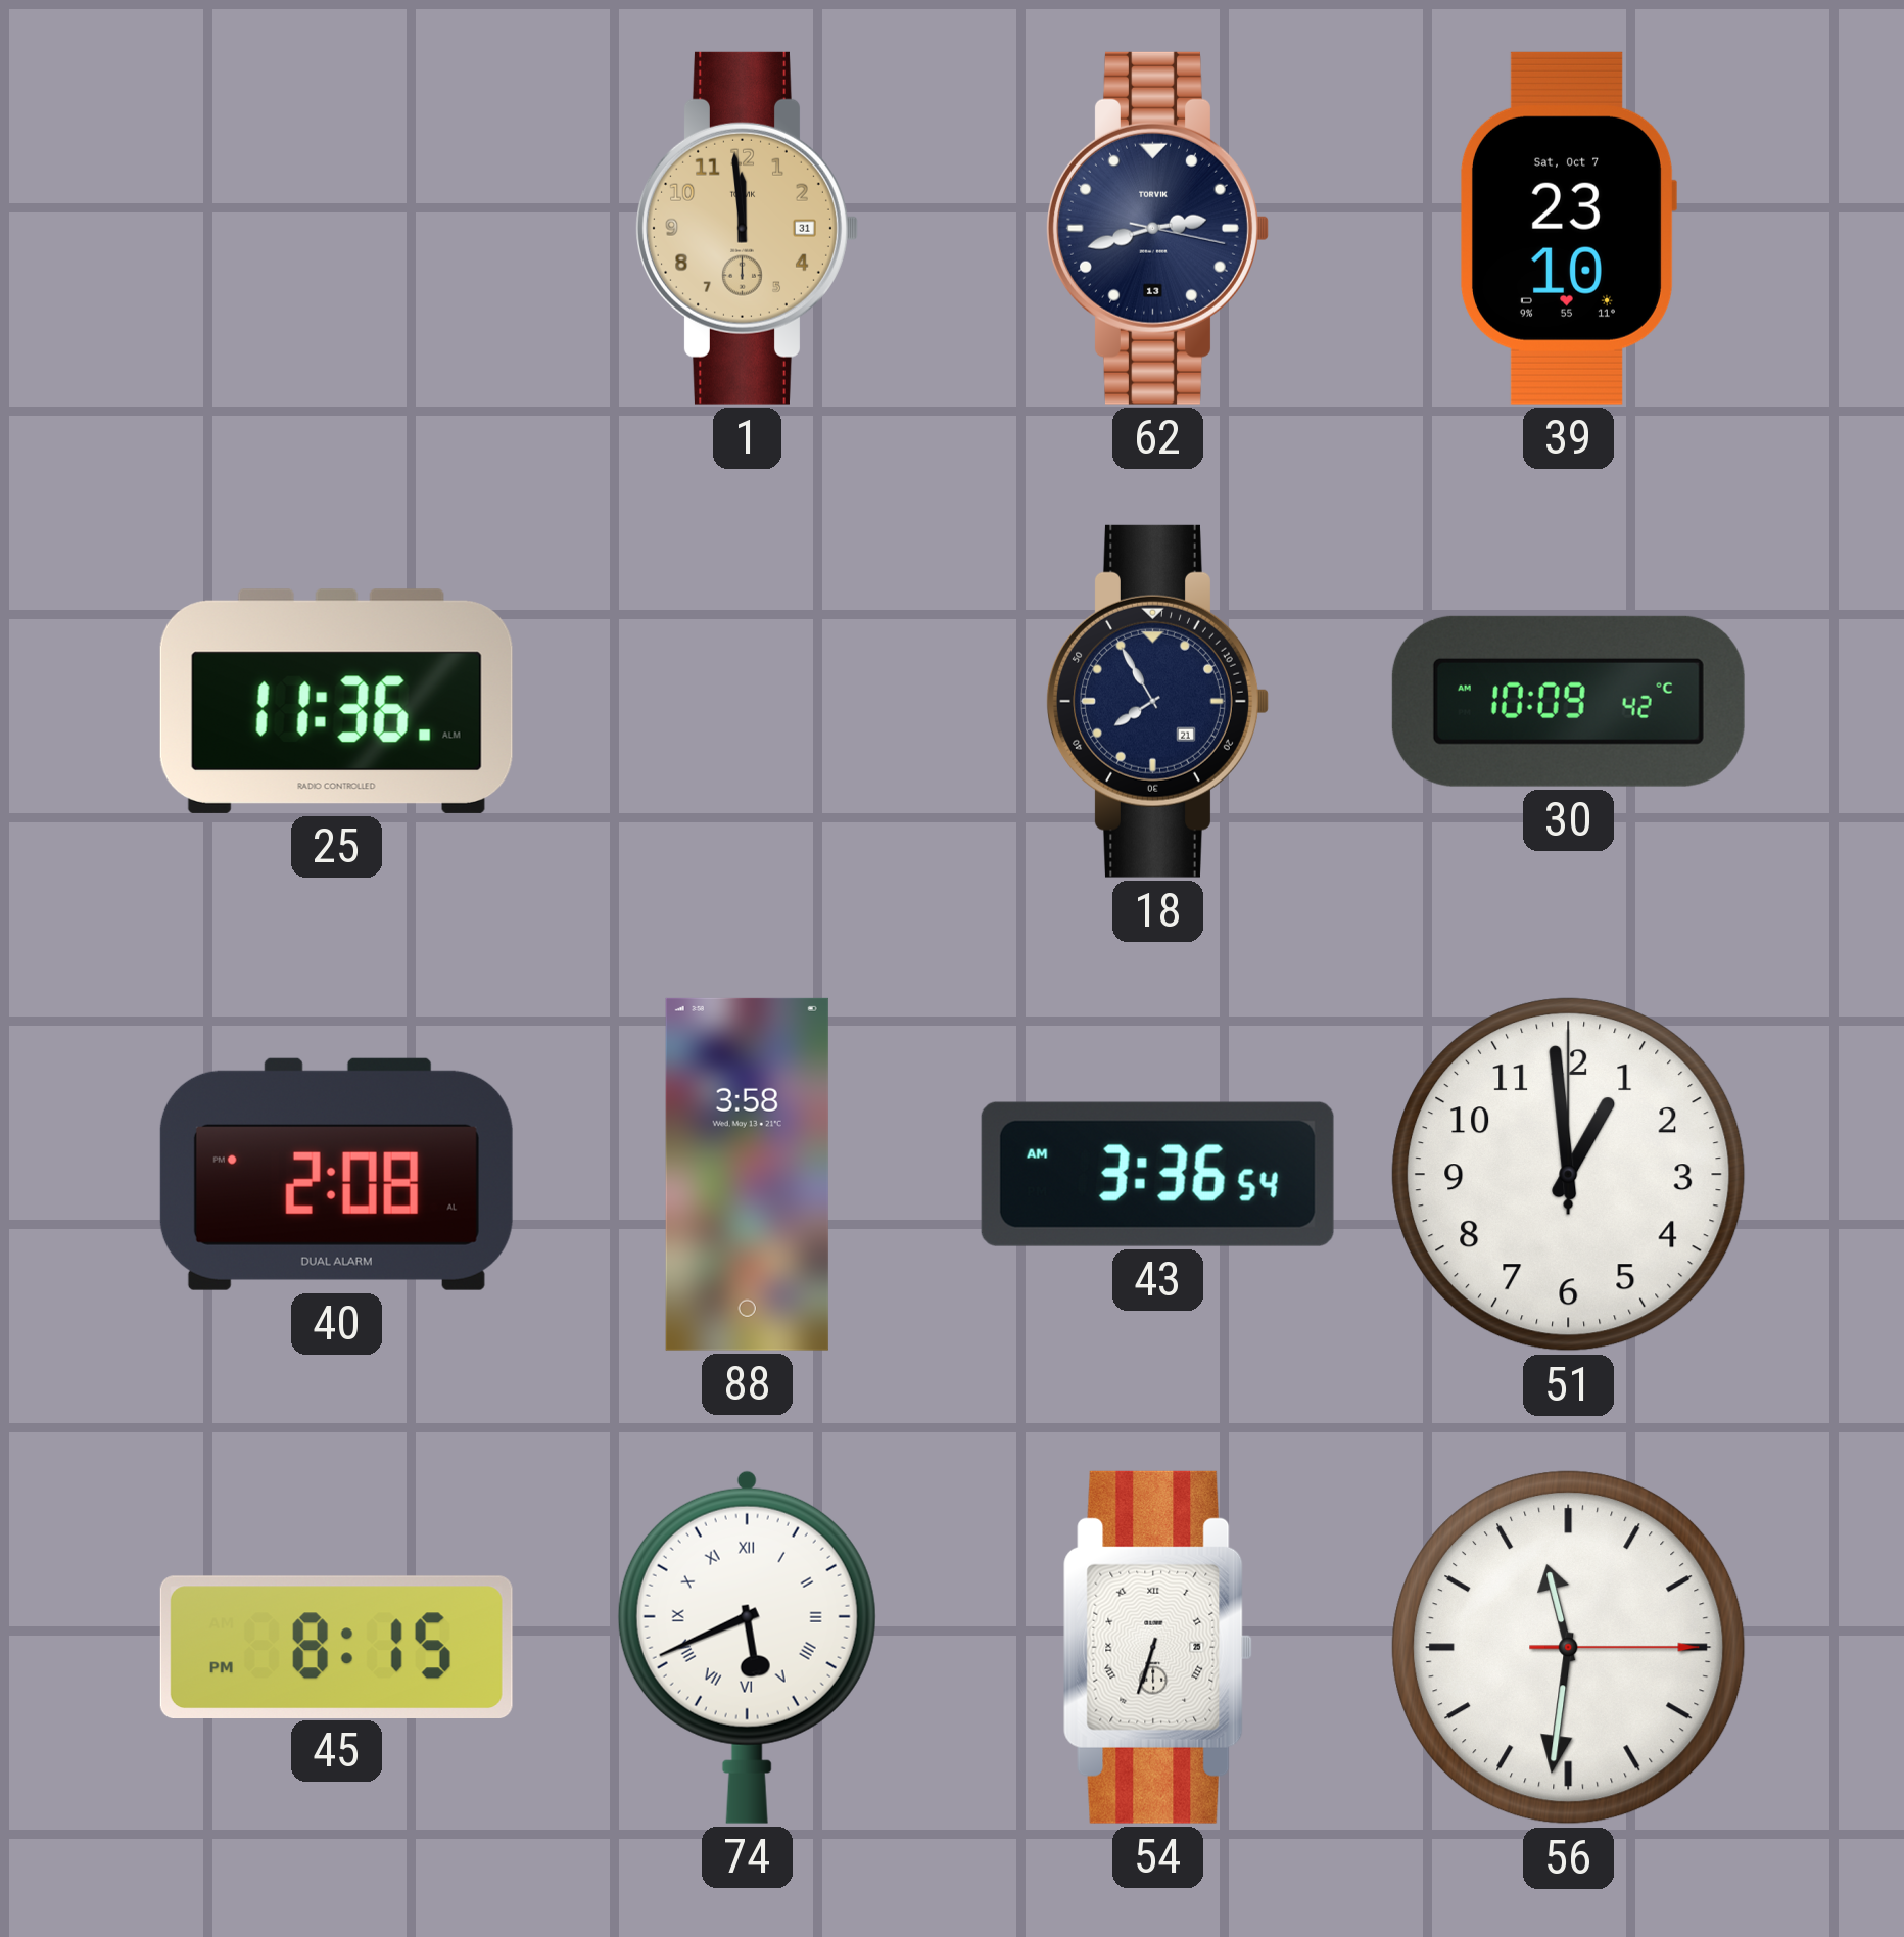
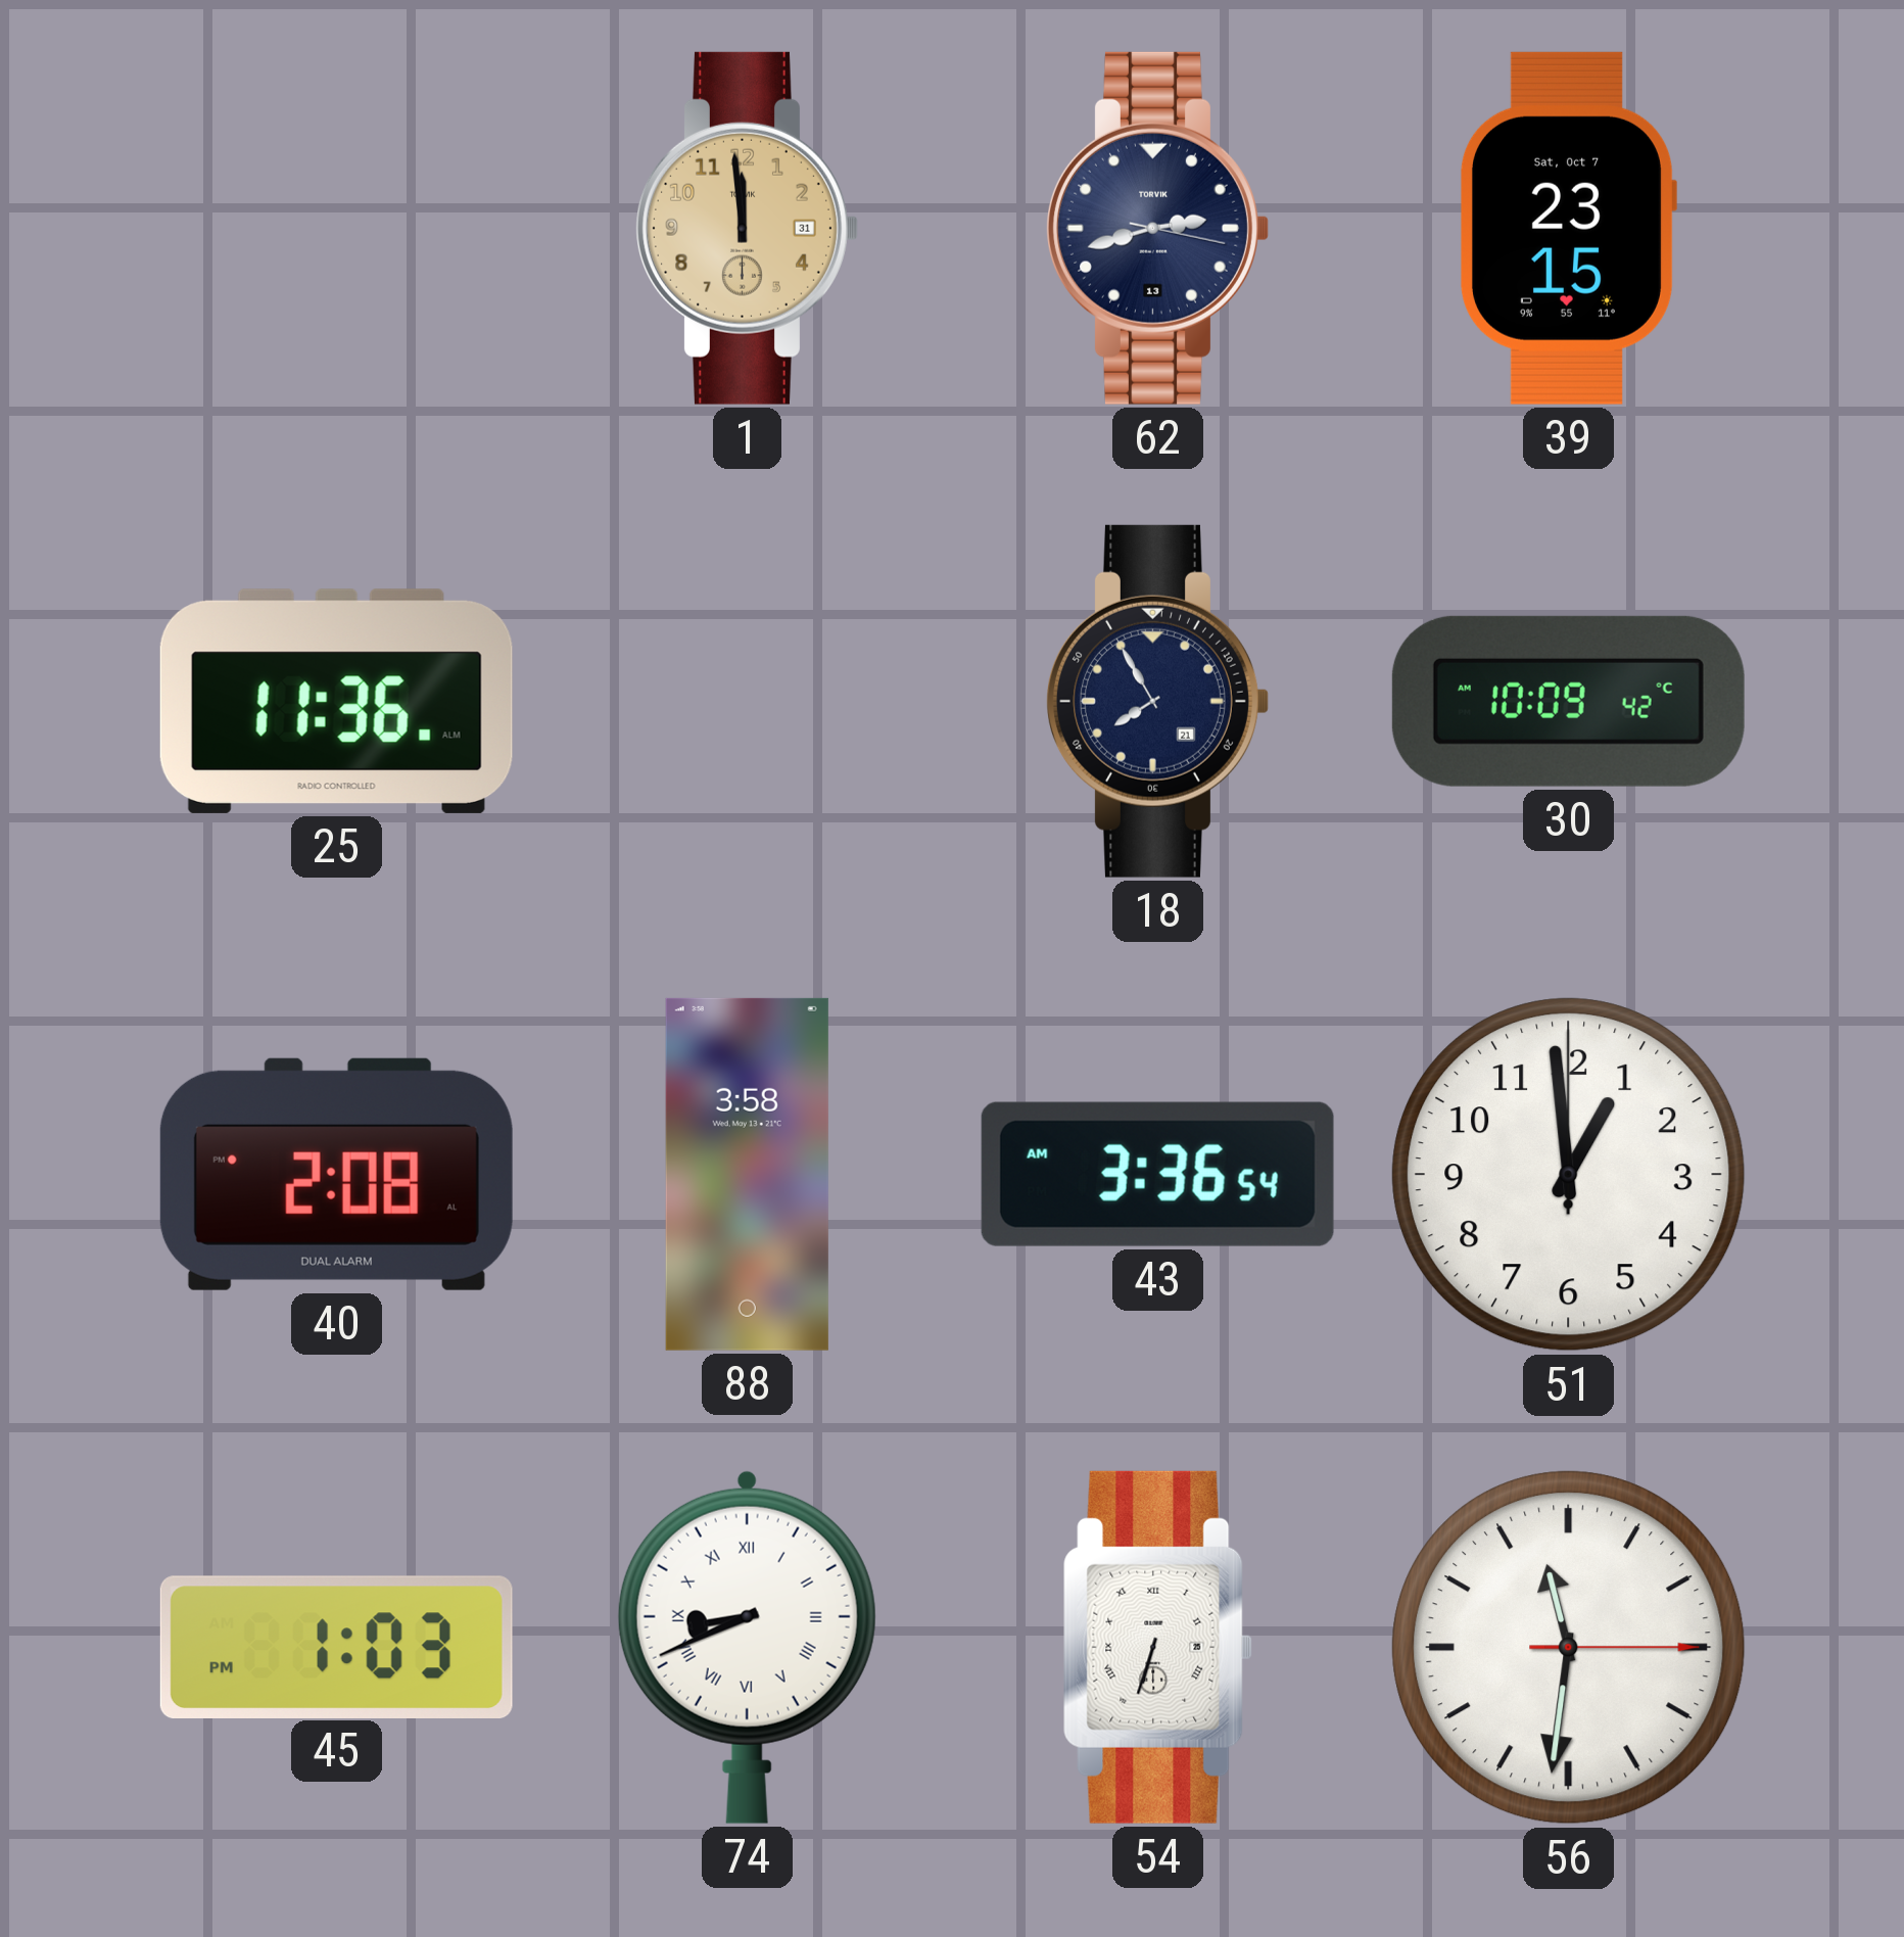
39: 23:10 -> 23:15
45: 8:15 -> 1:03
74: 5:41 -> 8:41
